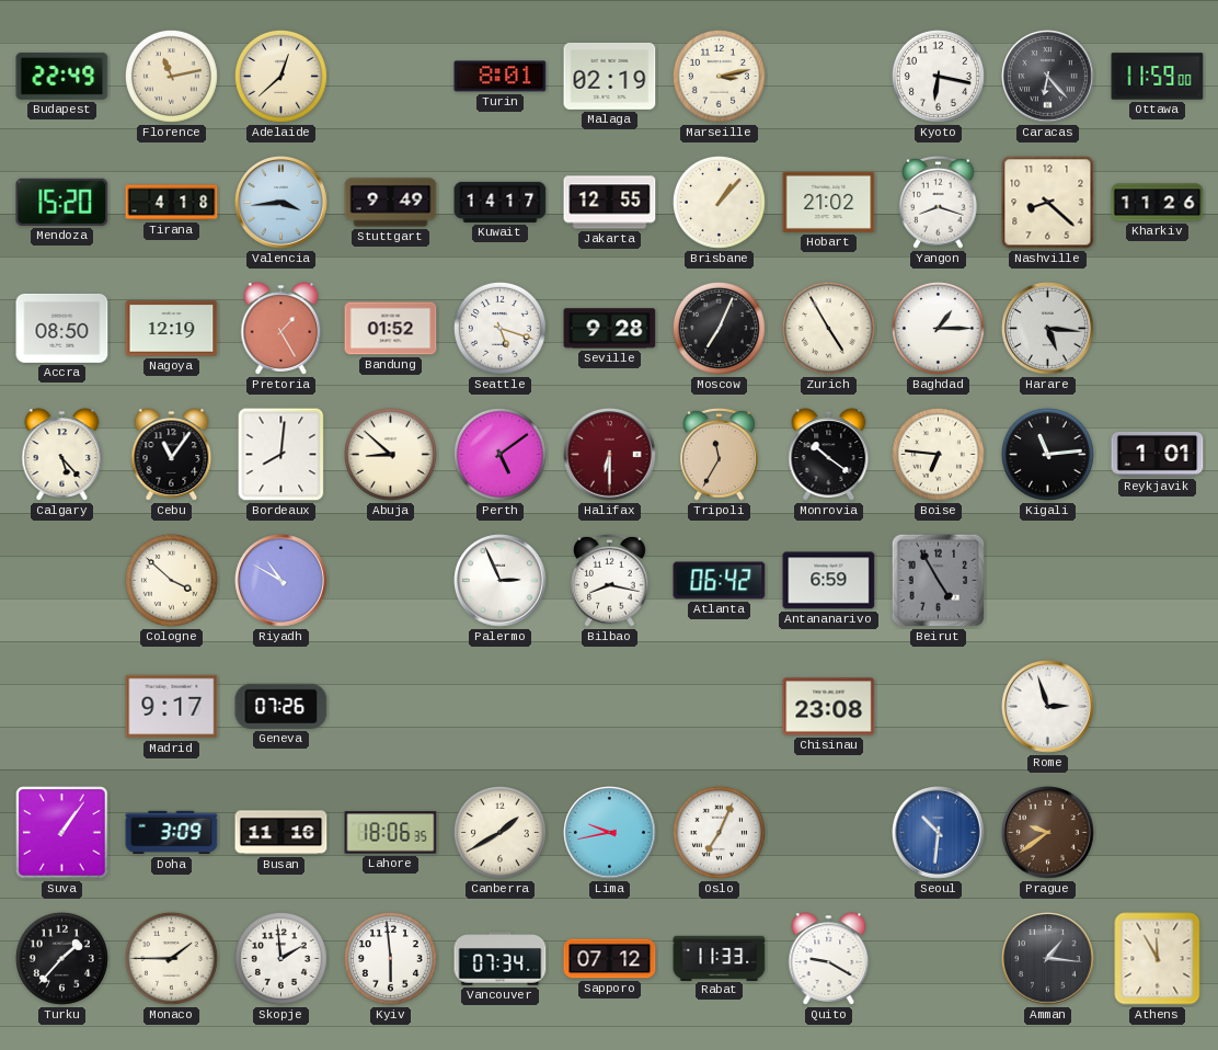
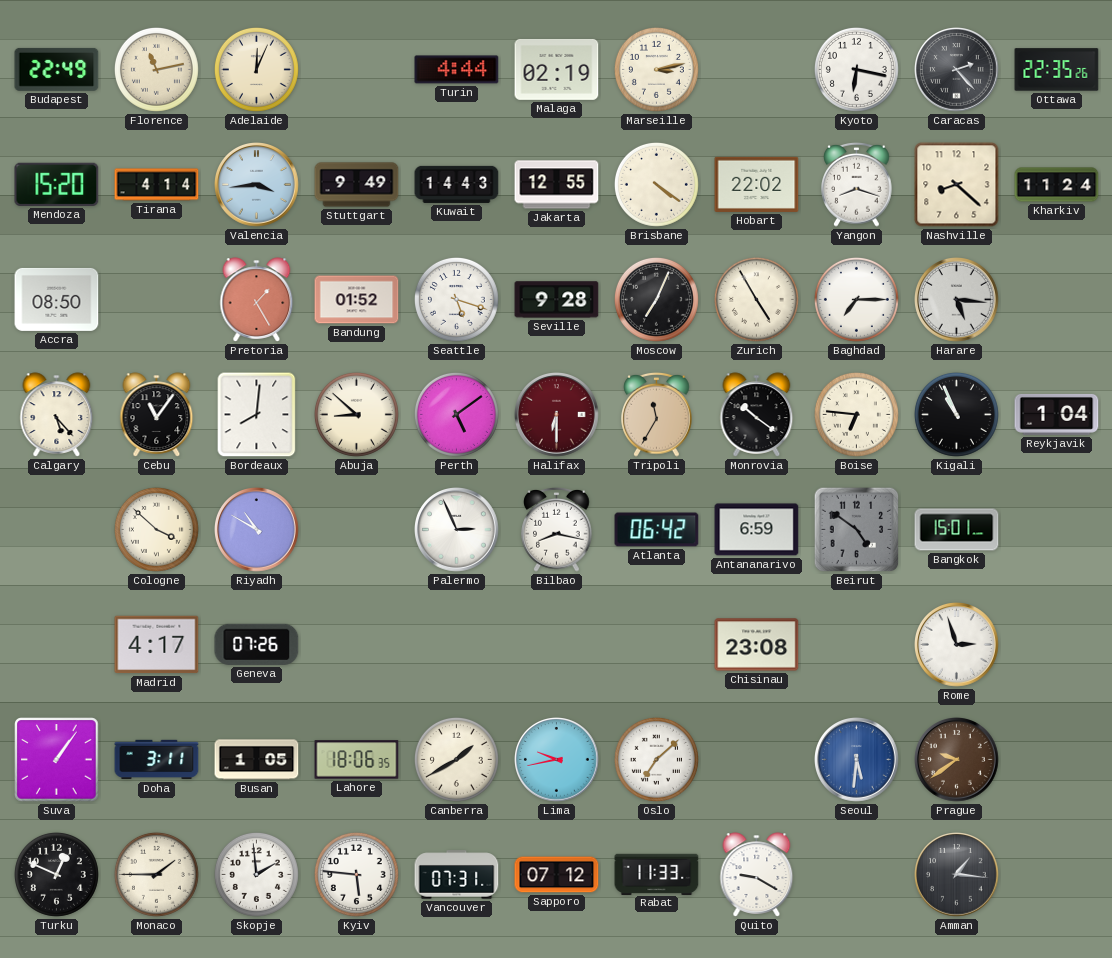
Adelaide: 12:38 -> 12:04
Turin: 8:01 -> 4:44
Caracas: 6:23 -> 2:23
Ottawa: 11:59 -> 22:35
Tirana: 4:18 -> 4:14
Kuwait: 14:17 -> 14:43
Brisbane: 1:07 -> 4:21
Hobart: 21:02 -> 22:02
Kharkiv: 11:26 -> 11:24
Nagoya: 12:19 -> none
Baghdad: 1:15 -> 7:15
Kigali: 11:14 -> 10:56
Reykjavik: 1:01 -> 1:04
Beirut: 4:55 -> 4:51
Bangkok: none -> 15:01
Madrid: 9:17 -> 4:17
Doha: 3:09 -> 3:11
Busan: 11:16 -> 1:05
Oslo: 7:04 -> 7:08
Seoul: 10:31 -> 5:31
Turku: 1:37 -> 12:49
Kyiv: 5:59 -> 5:46
Vancouver: 07:34 -> 07:31
Athens: 11:55 -> none
